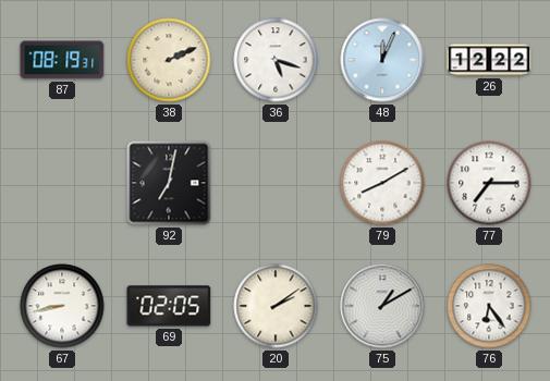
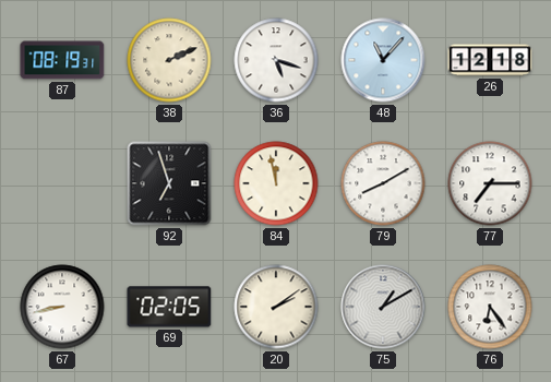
48: 12:04 -> 11:07
26: 12:22 -> 12:18
92: 7:02 -> 6:57
84: none -> 11:58
